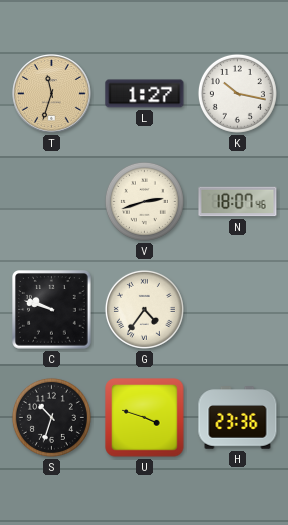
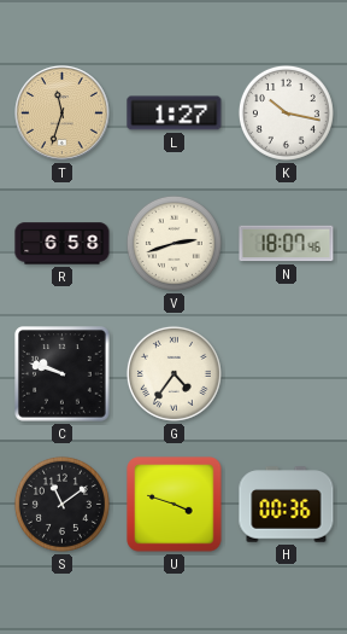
R: none -> 6:58
S: 10:33 -> 11:09
H: 23:36 -> 00:36
